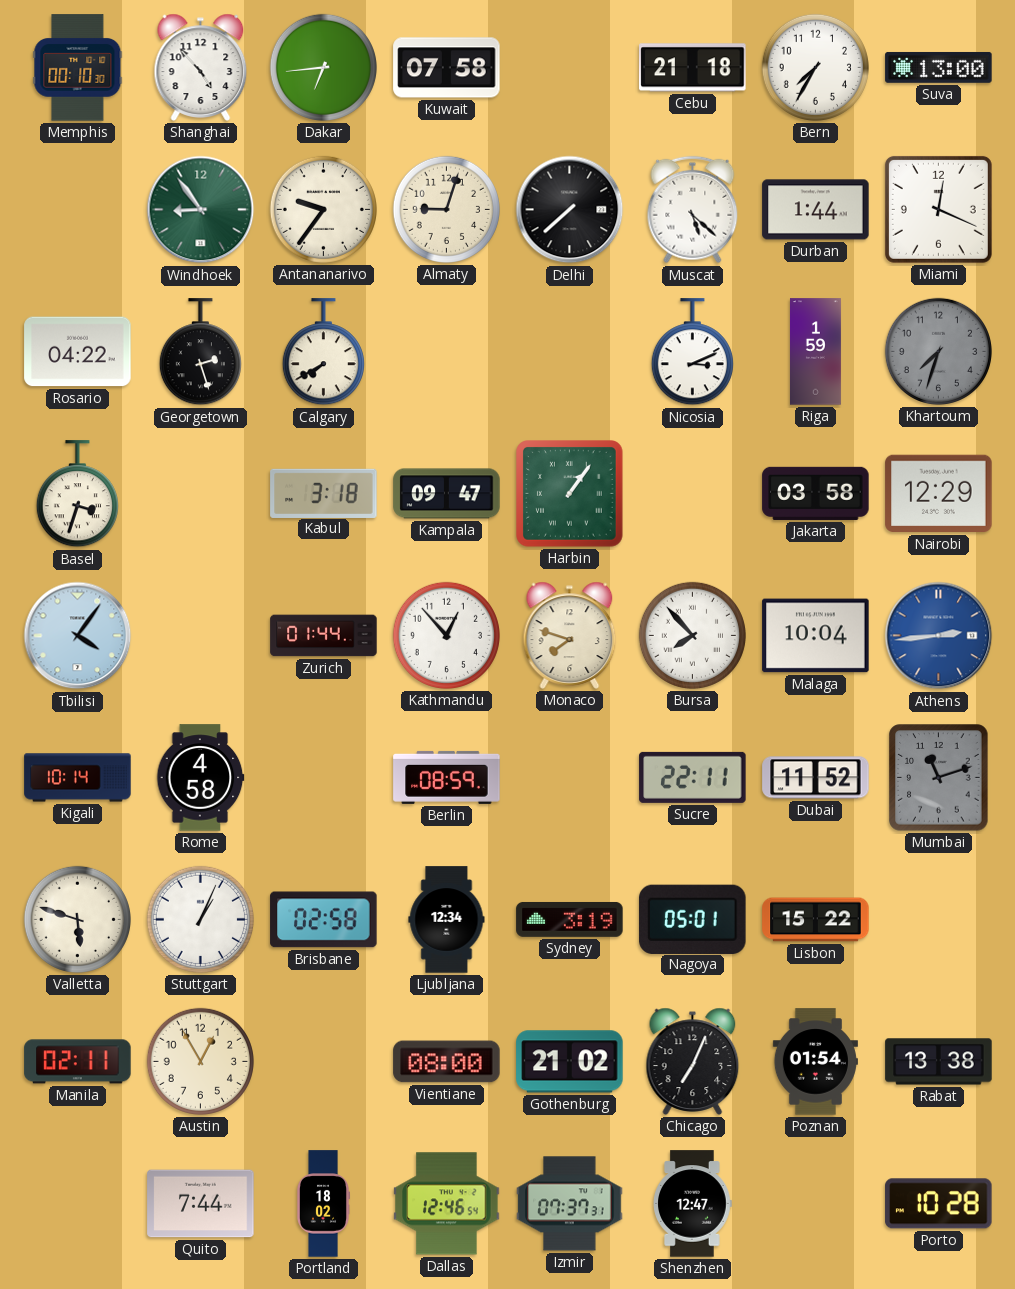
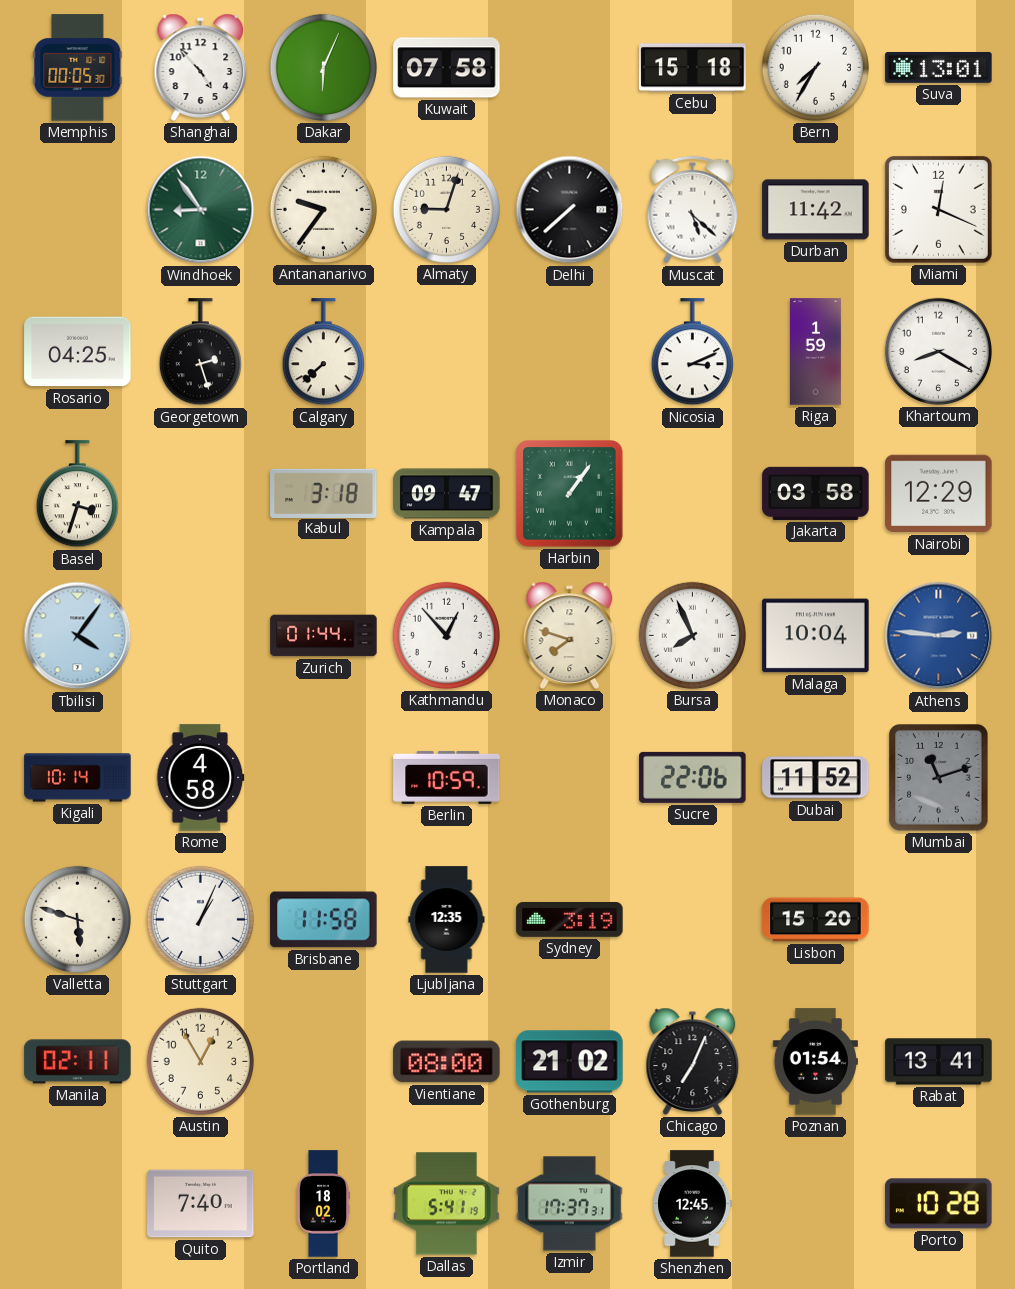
Memphis: 00:10 -> 00:05
Dakar: 6:44 -> 6:04
Cebu: 21:18 -> 15:18
Suva: 13:00 -> 13:01
Durban: 1:44 -> 11:42
Rosario: 04:22 -> 04:25
Calgary: 7:40 -> 7:38
Khartoum: 7:33 -> 8:20
Khartoum dial: grey -> white
Bursa: 7:53 -> 7:56
Athens: 2:44 -> 2:46
Berlin: 08:59 -> 10:59
Sucre: 22:11 -> 22:06
Brisbane: 02:58 -> 11:58
Ljubljana: 12:34 -> 12:35
Nagoya: 05:01 -> none
Lisbon: 15:22 -> 15:20
Rabat: 13:38 -> 13:41
Quito: 7:44 -> 7:40
Dallas: 12:46 -> 5:41
Izmir: 07:37 -> 17:37
Shenzhen: 12:47 -> 12:45
